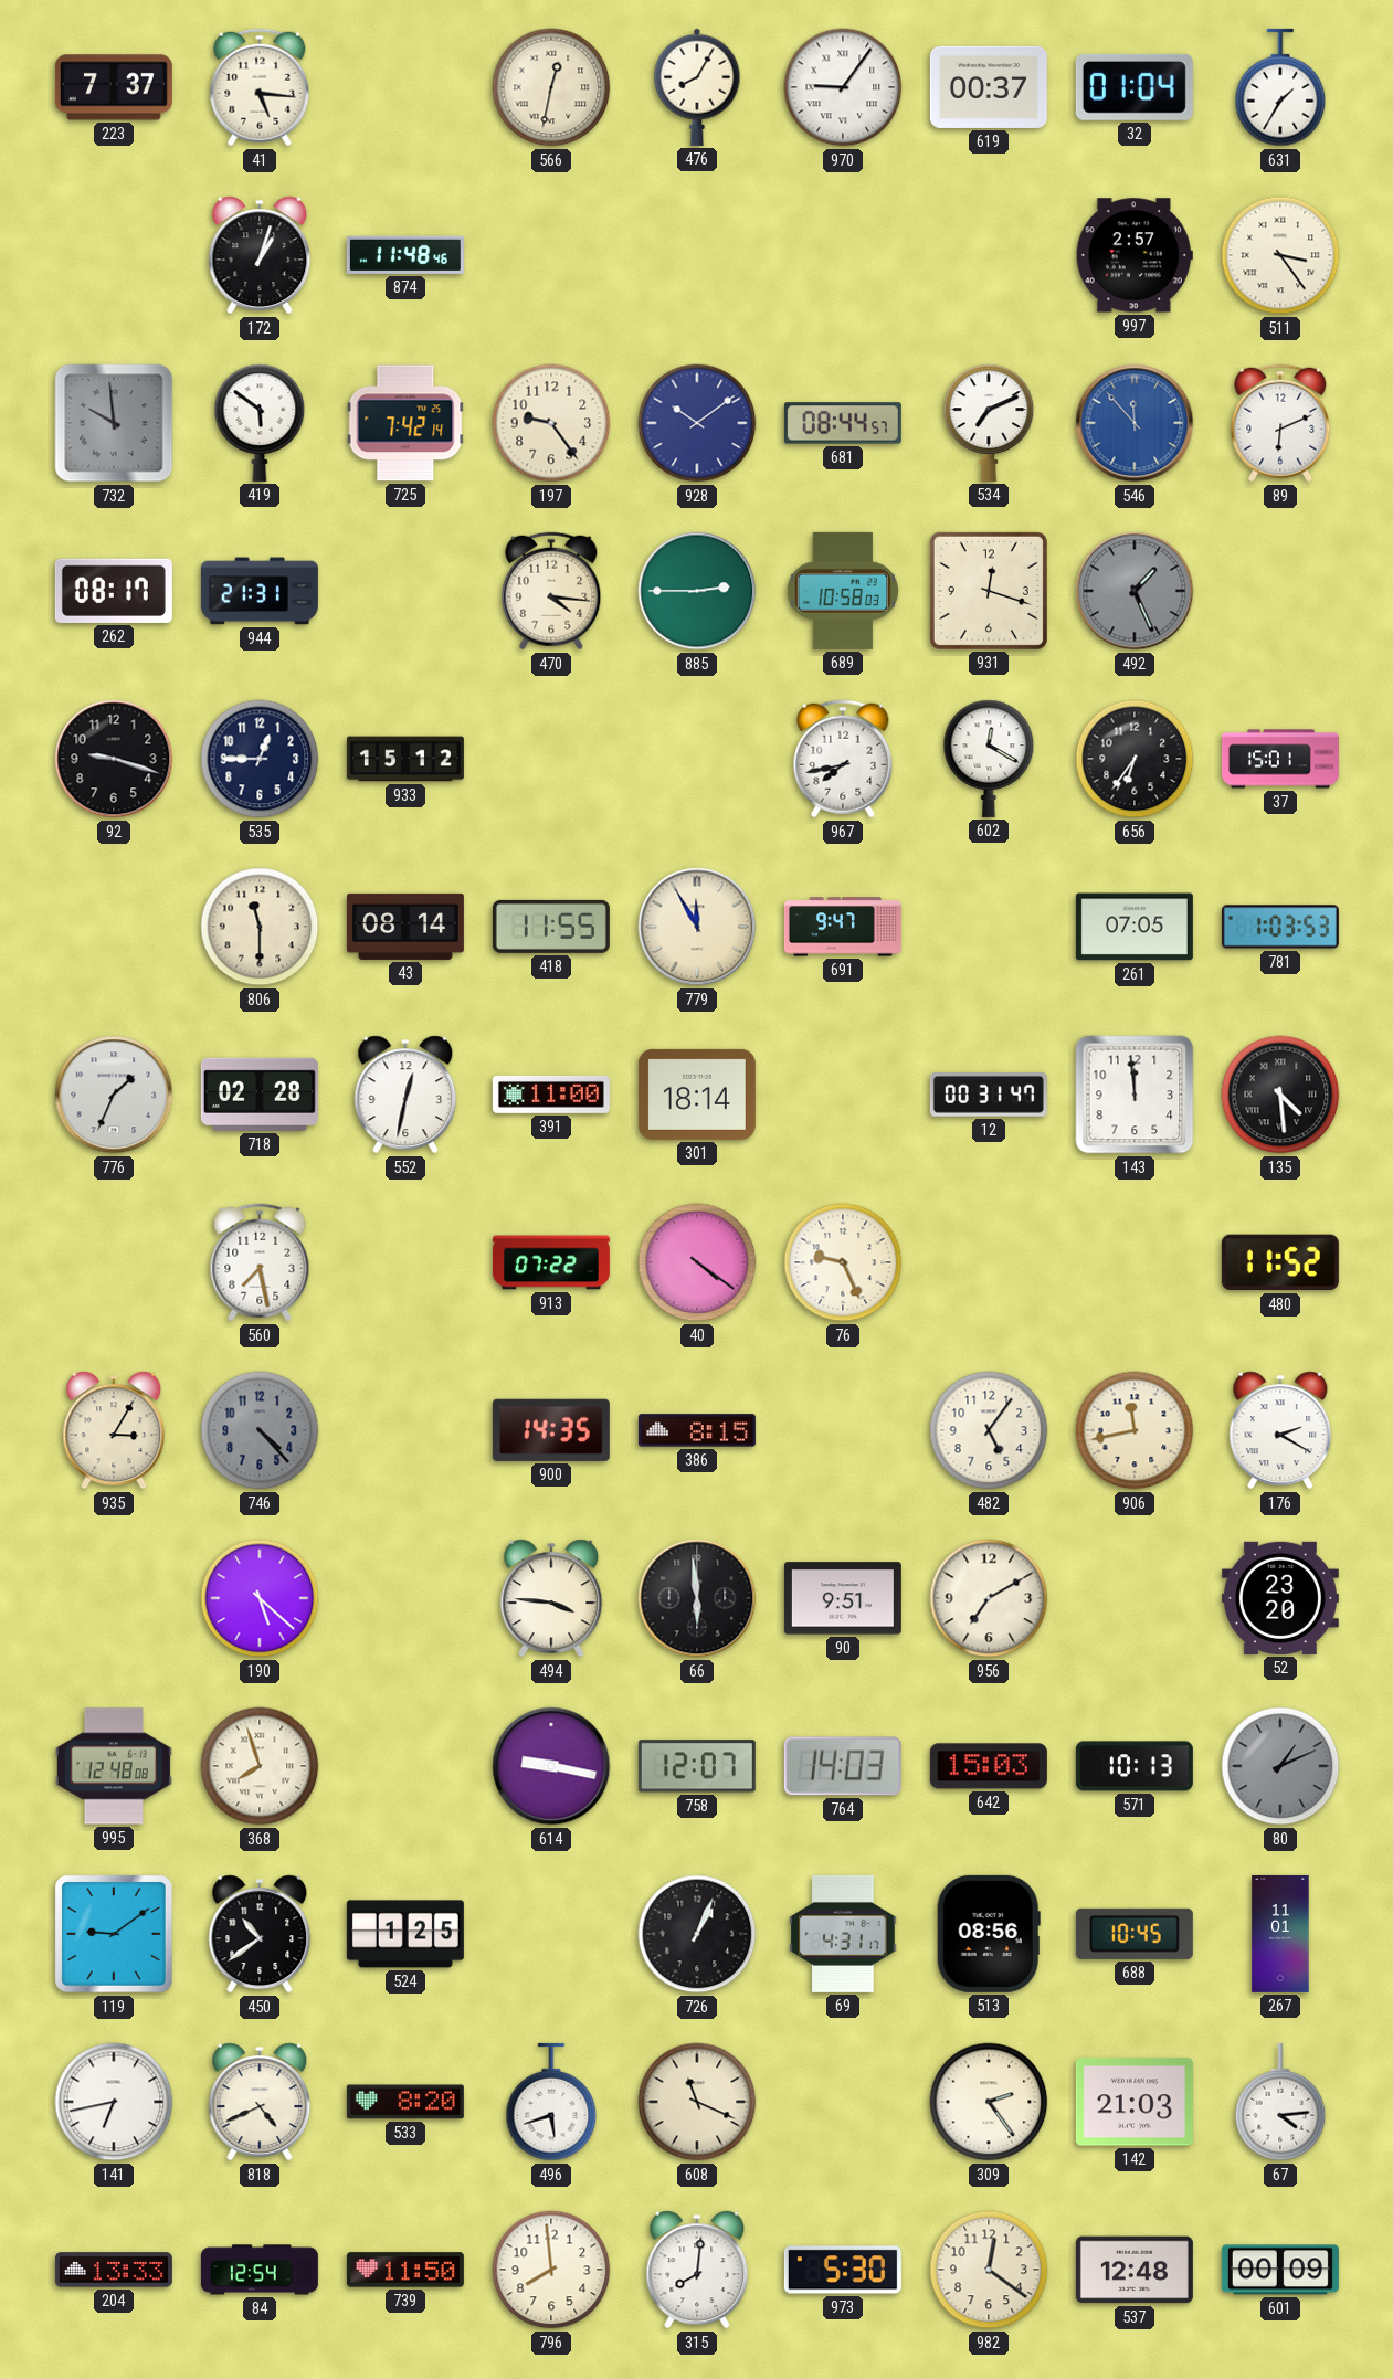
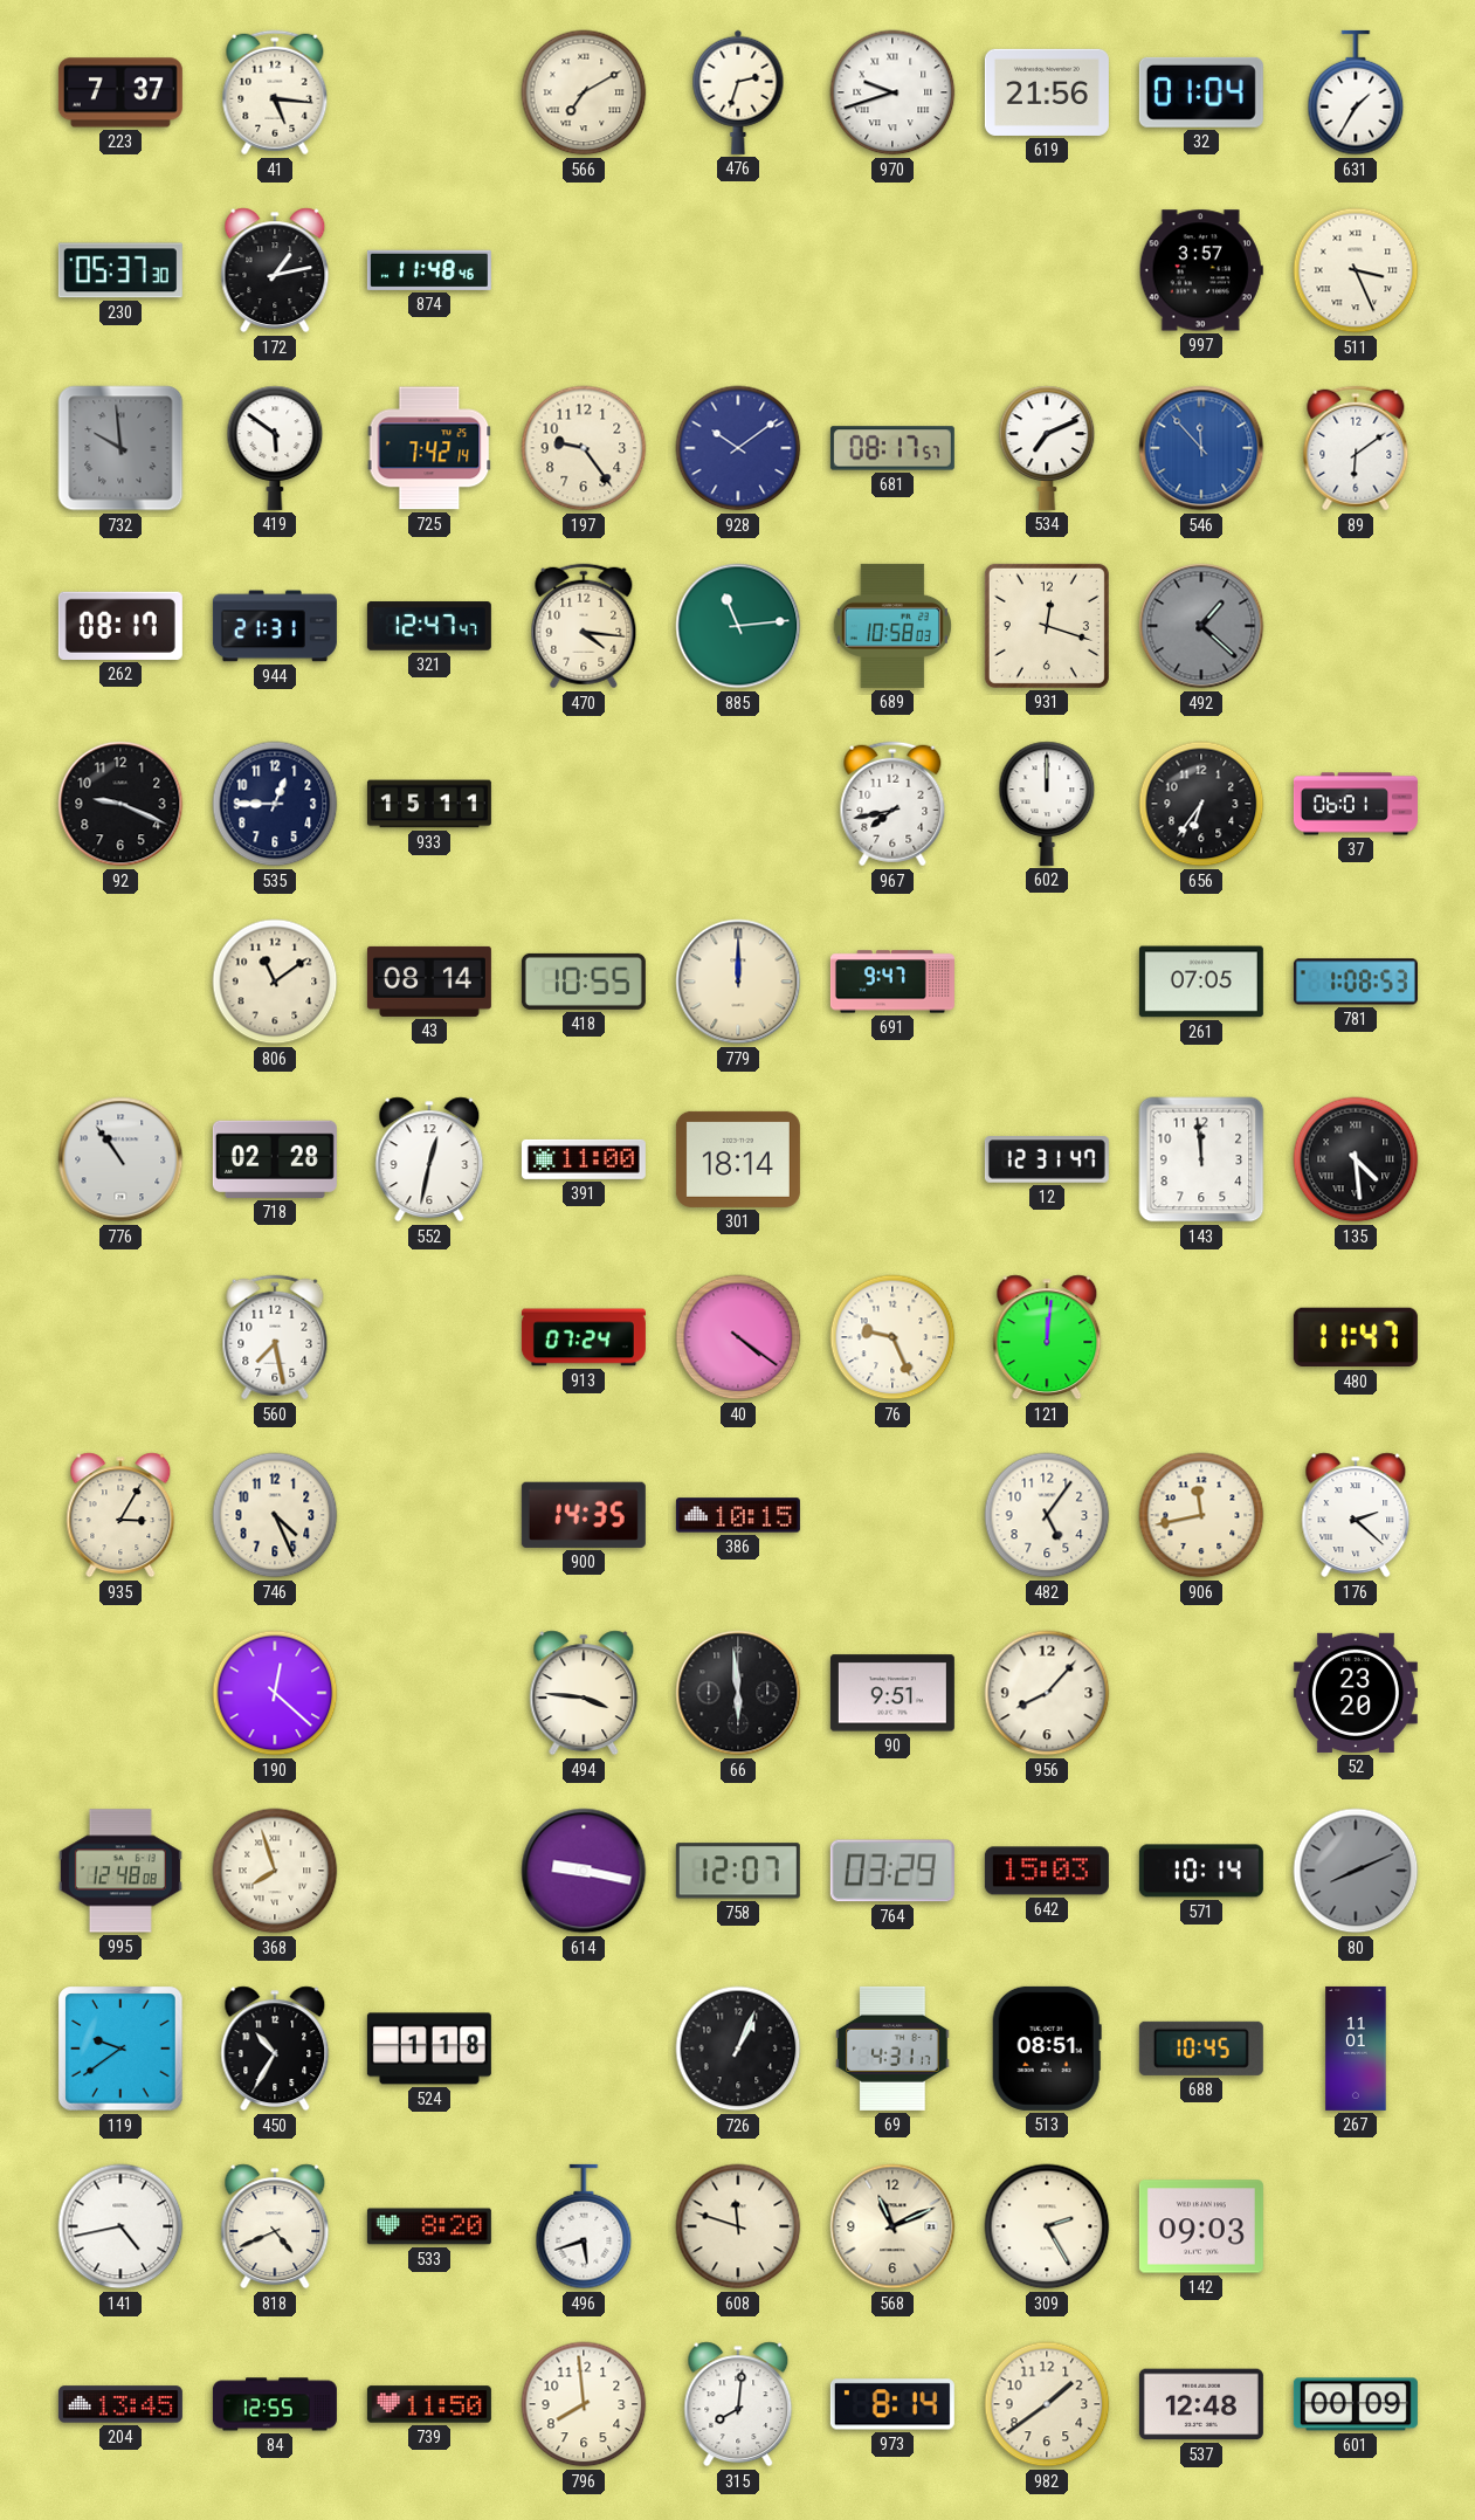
566: 12:32 -> 7:10
476: 8:05 -> 2:33
970: 9:06 -> 9:42
619: 00:37 -> 21:56
230: none -> 05:37
172: 1:03 -> 1:13
997: 2:57 -> 3:57
511: 3:24 -> 3:26
681: 08:44 -> 08:17
89: 6:11 -> 6:09
321: none -> 12:47
885: 2:45 -> 11:14
492: 1:26 -> 1:22
92: 9:18 -> 9:19
933: 15:12 -> 15:11
602: 12:20 -> 12:00
37: 15:01 -> 06:01
806: 11:30 -> 11:09
418: 11:55 -> 10:55
779: 11:55 -> 12:00
781: 1:03 -> 1:08
776: 1:34 -> 10:54
12: 00:31 -> 12:31
913: 07:22 -> 07:24
121: none -> 12:01
480: 11:52 -> 11:47
746: 4:23 -> 4:26
746 dial: grey -> cream
386: 8:15 -> 10:15
176: 2:20 -> 2:22
190: 5:22 -> 12:22
956: 7:10 -> 8:07
764: 14:03 -> 03:29
571: 10:13 -> 10:14
80: 1:11 -> 8:11
119: 9:09 -> 9:39
450: 10:39 -> 10:35
524: 1:25 -> 1:18
513: 08:56 -> 08:51
141: 6:43 -> 4:43
608: 11:19 -> 11:48
568: none -> 11:11
309: 2:24 -> 2:25
142: 21:03 -> 09:03
67: 4:14 -> none
204: 13:33 -> 13:45
84: 12:54 -> 12:55
973: 5:30 -> 8:14
982: 12:21 -> 1:39
